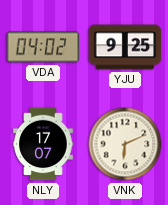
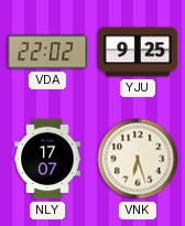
VDA: 04:02 -> 22:02
VNK: 6:11 -> 6:27
